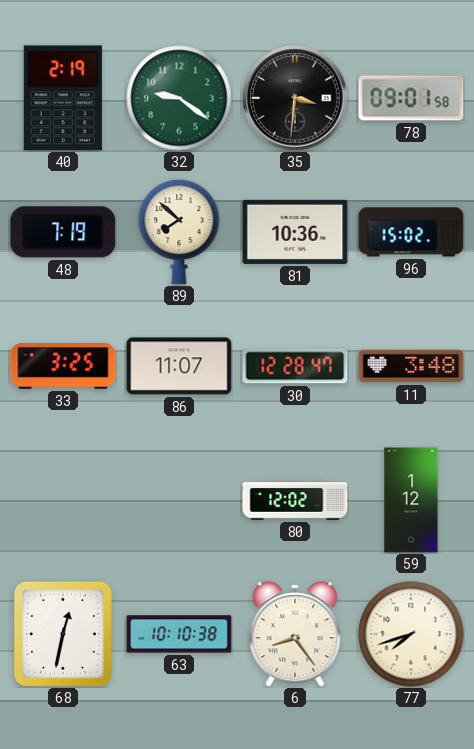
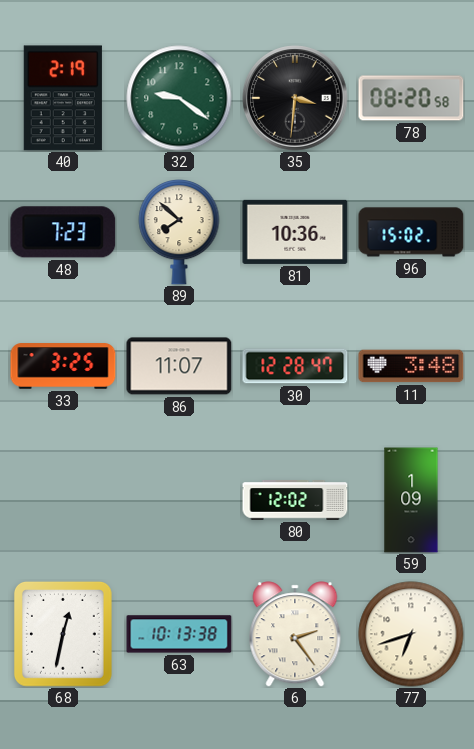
78: 09:01 -> 08:20
48: 7:19 -> 7:23
59: 1:12 -> 1:09
63: 10:10 -> 10:13
6: 8:24 -> 2:24
77: 7:42 -> 6:42
